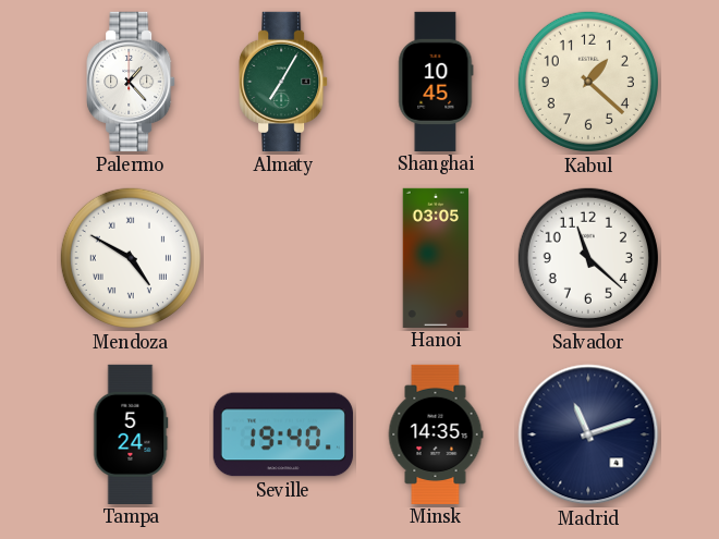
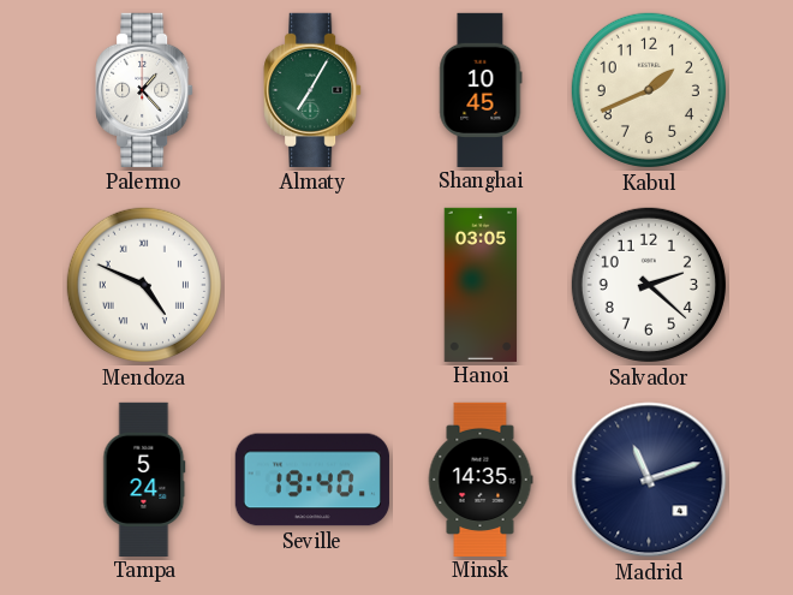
Kabul: 1:22 -> 1:41
Mendoza: 4:50 -> 4:49
Salvador: 11:22 -> 2:22
